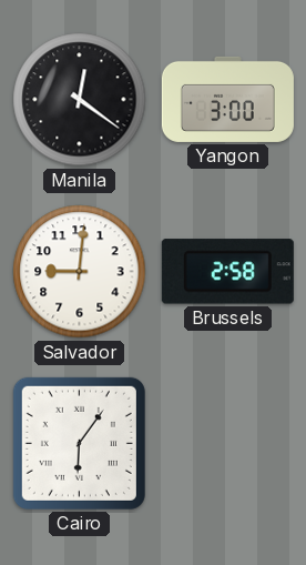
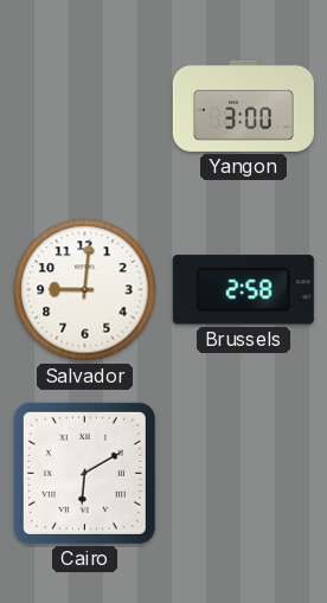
Manila: 12:21 -> none
Cairo: 6:06 -> 6:10
